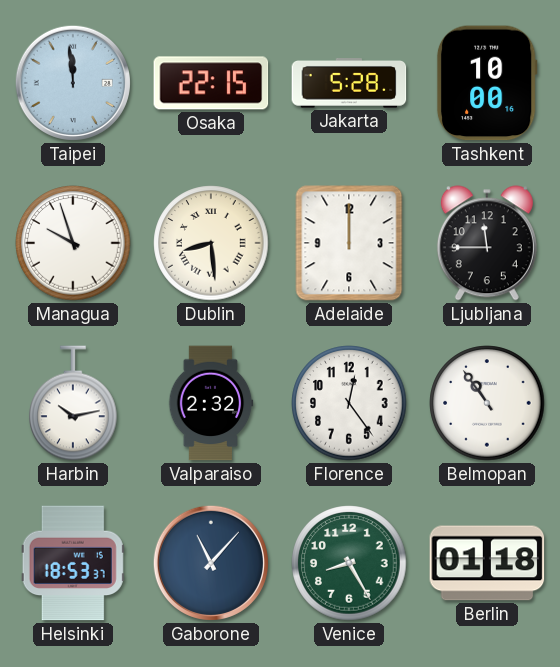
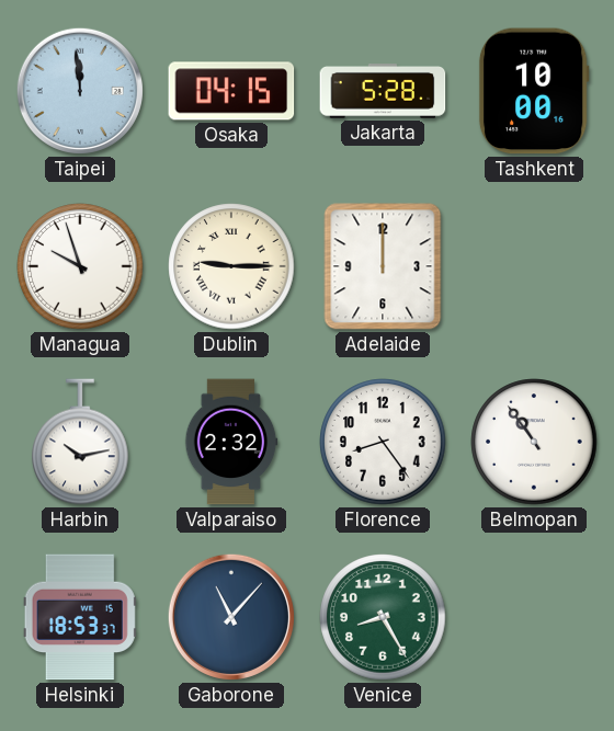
Osaka: 22:15 -> 04:15
Dublin: 8:29 -> 9:15
Ljubljana: 11:45 -> none
Florence: 12:24 -> 8:24
Berlin: 01:18 -> none
